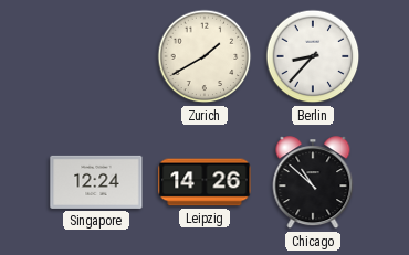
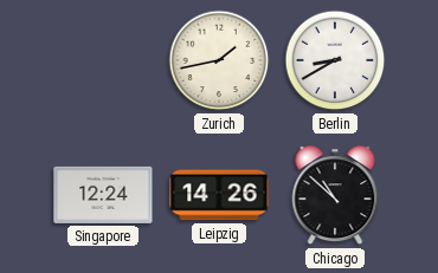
Zurich: 1:40 -> 1:43
Berlin: 8:37 -> 8:40
